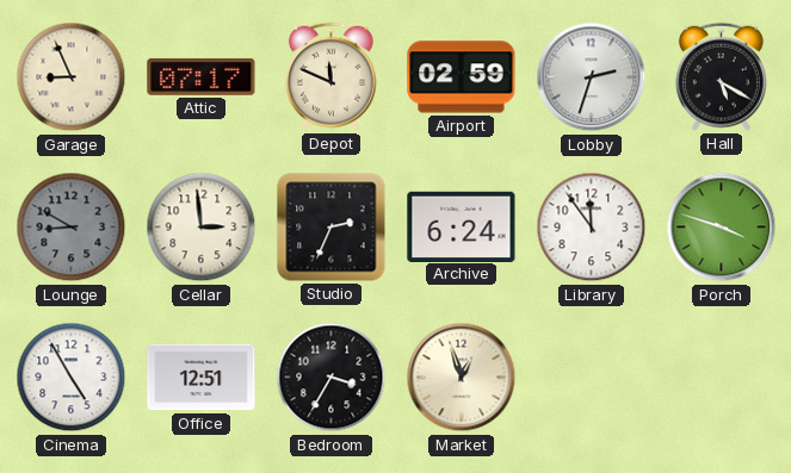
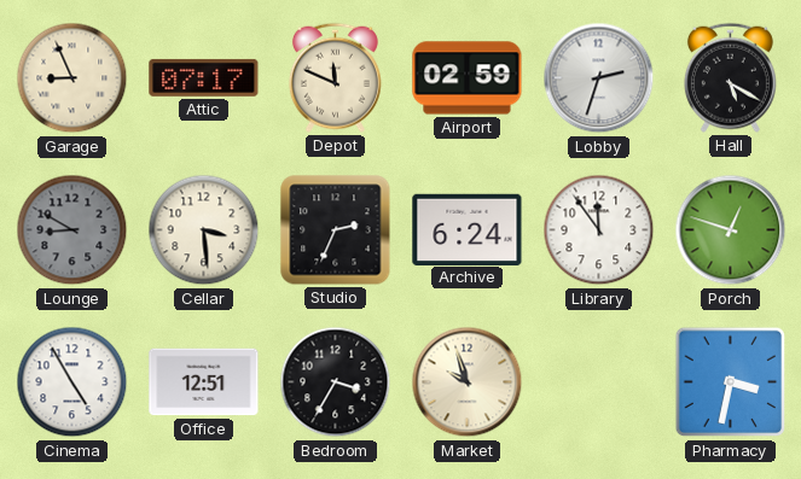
Cellar: 2:59 -> 3:29
Porch: 3:48 -> 12:48
Market: 12:57 -> 9:57
Pharmacy: none -> 3:32
